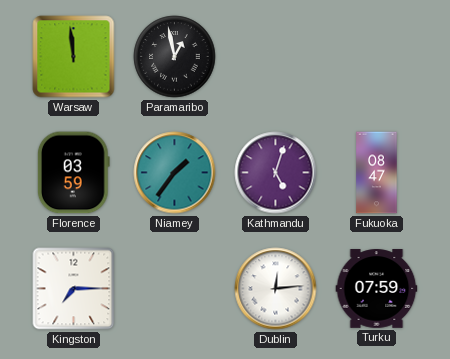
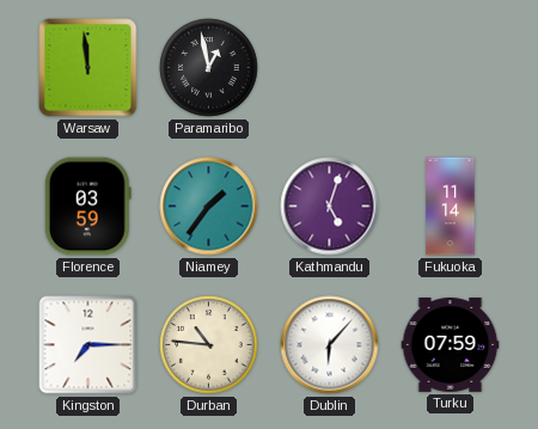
Fukuoka: 08:47 -> 11:14
Durban: none -> 10:46
Dublin: 12:14 -> 6:07
